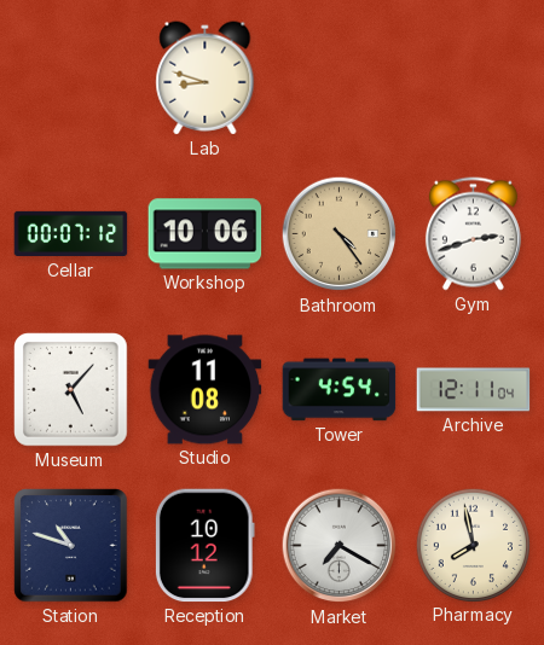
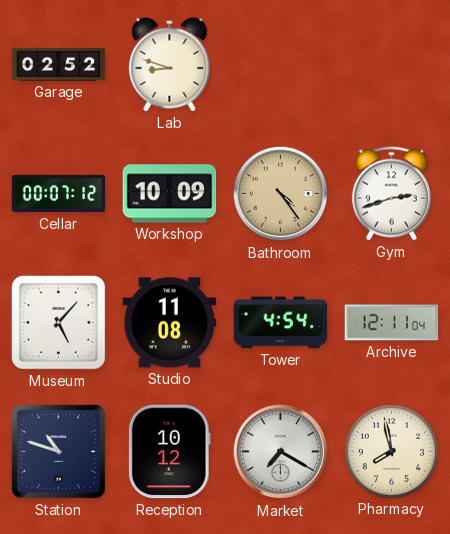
Garage: none -> 02:52
Workshop: 10:06 -> 10:09
